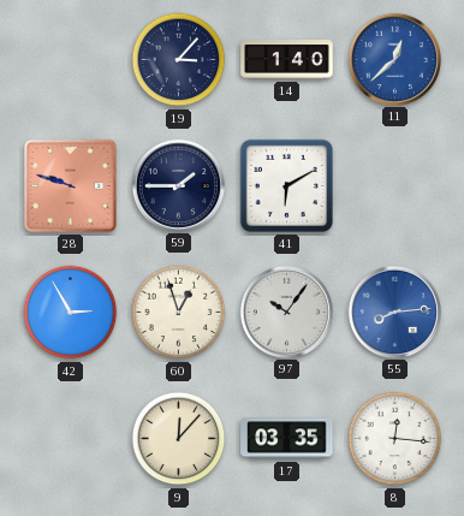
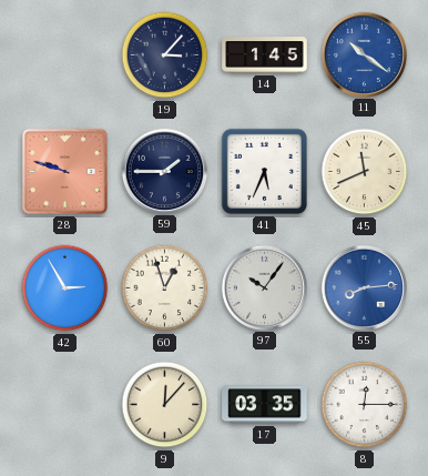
14: 1:40 -> 1:45
11: 12:38 -> 10:21
41: 6:10 -> 5:34
45: none -> 11:41
8: 12:16 -> 12:15
